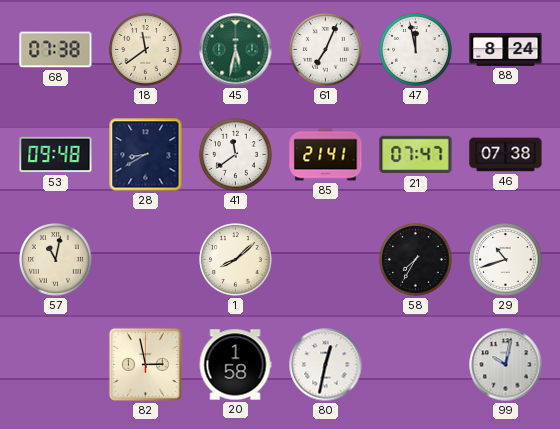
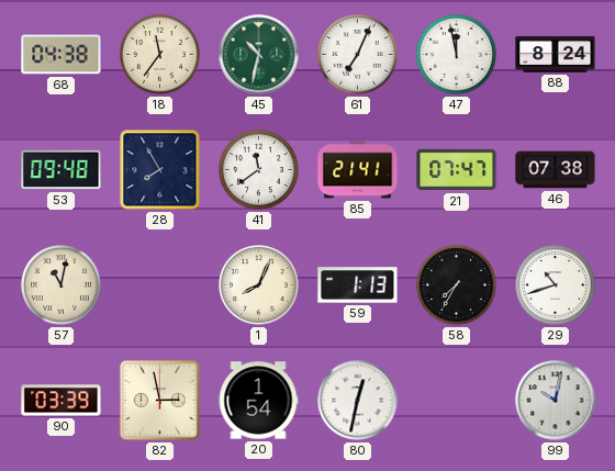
68: 07:38 -> 04:38
18: 11:39 -> 11:36
45: 5:32 -> 10:32
28: 8:40 -> 7:55
1: 8:08 -> 8:04
59: none -> 1:13
90: none -> 03:39
20: 1:58 -> 1:54
